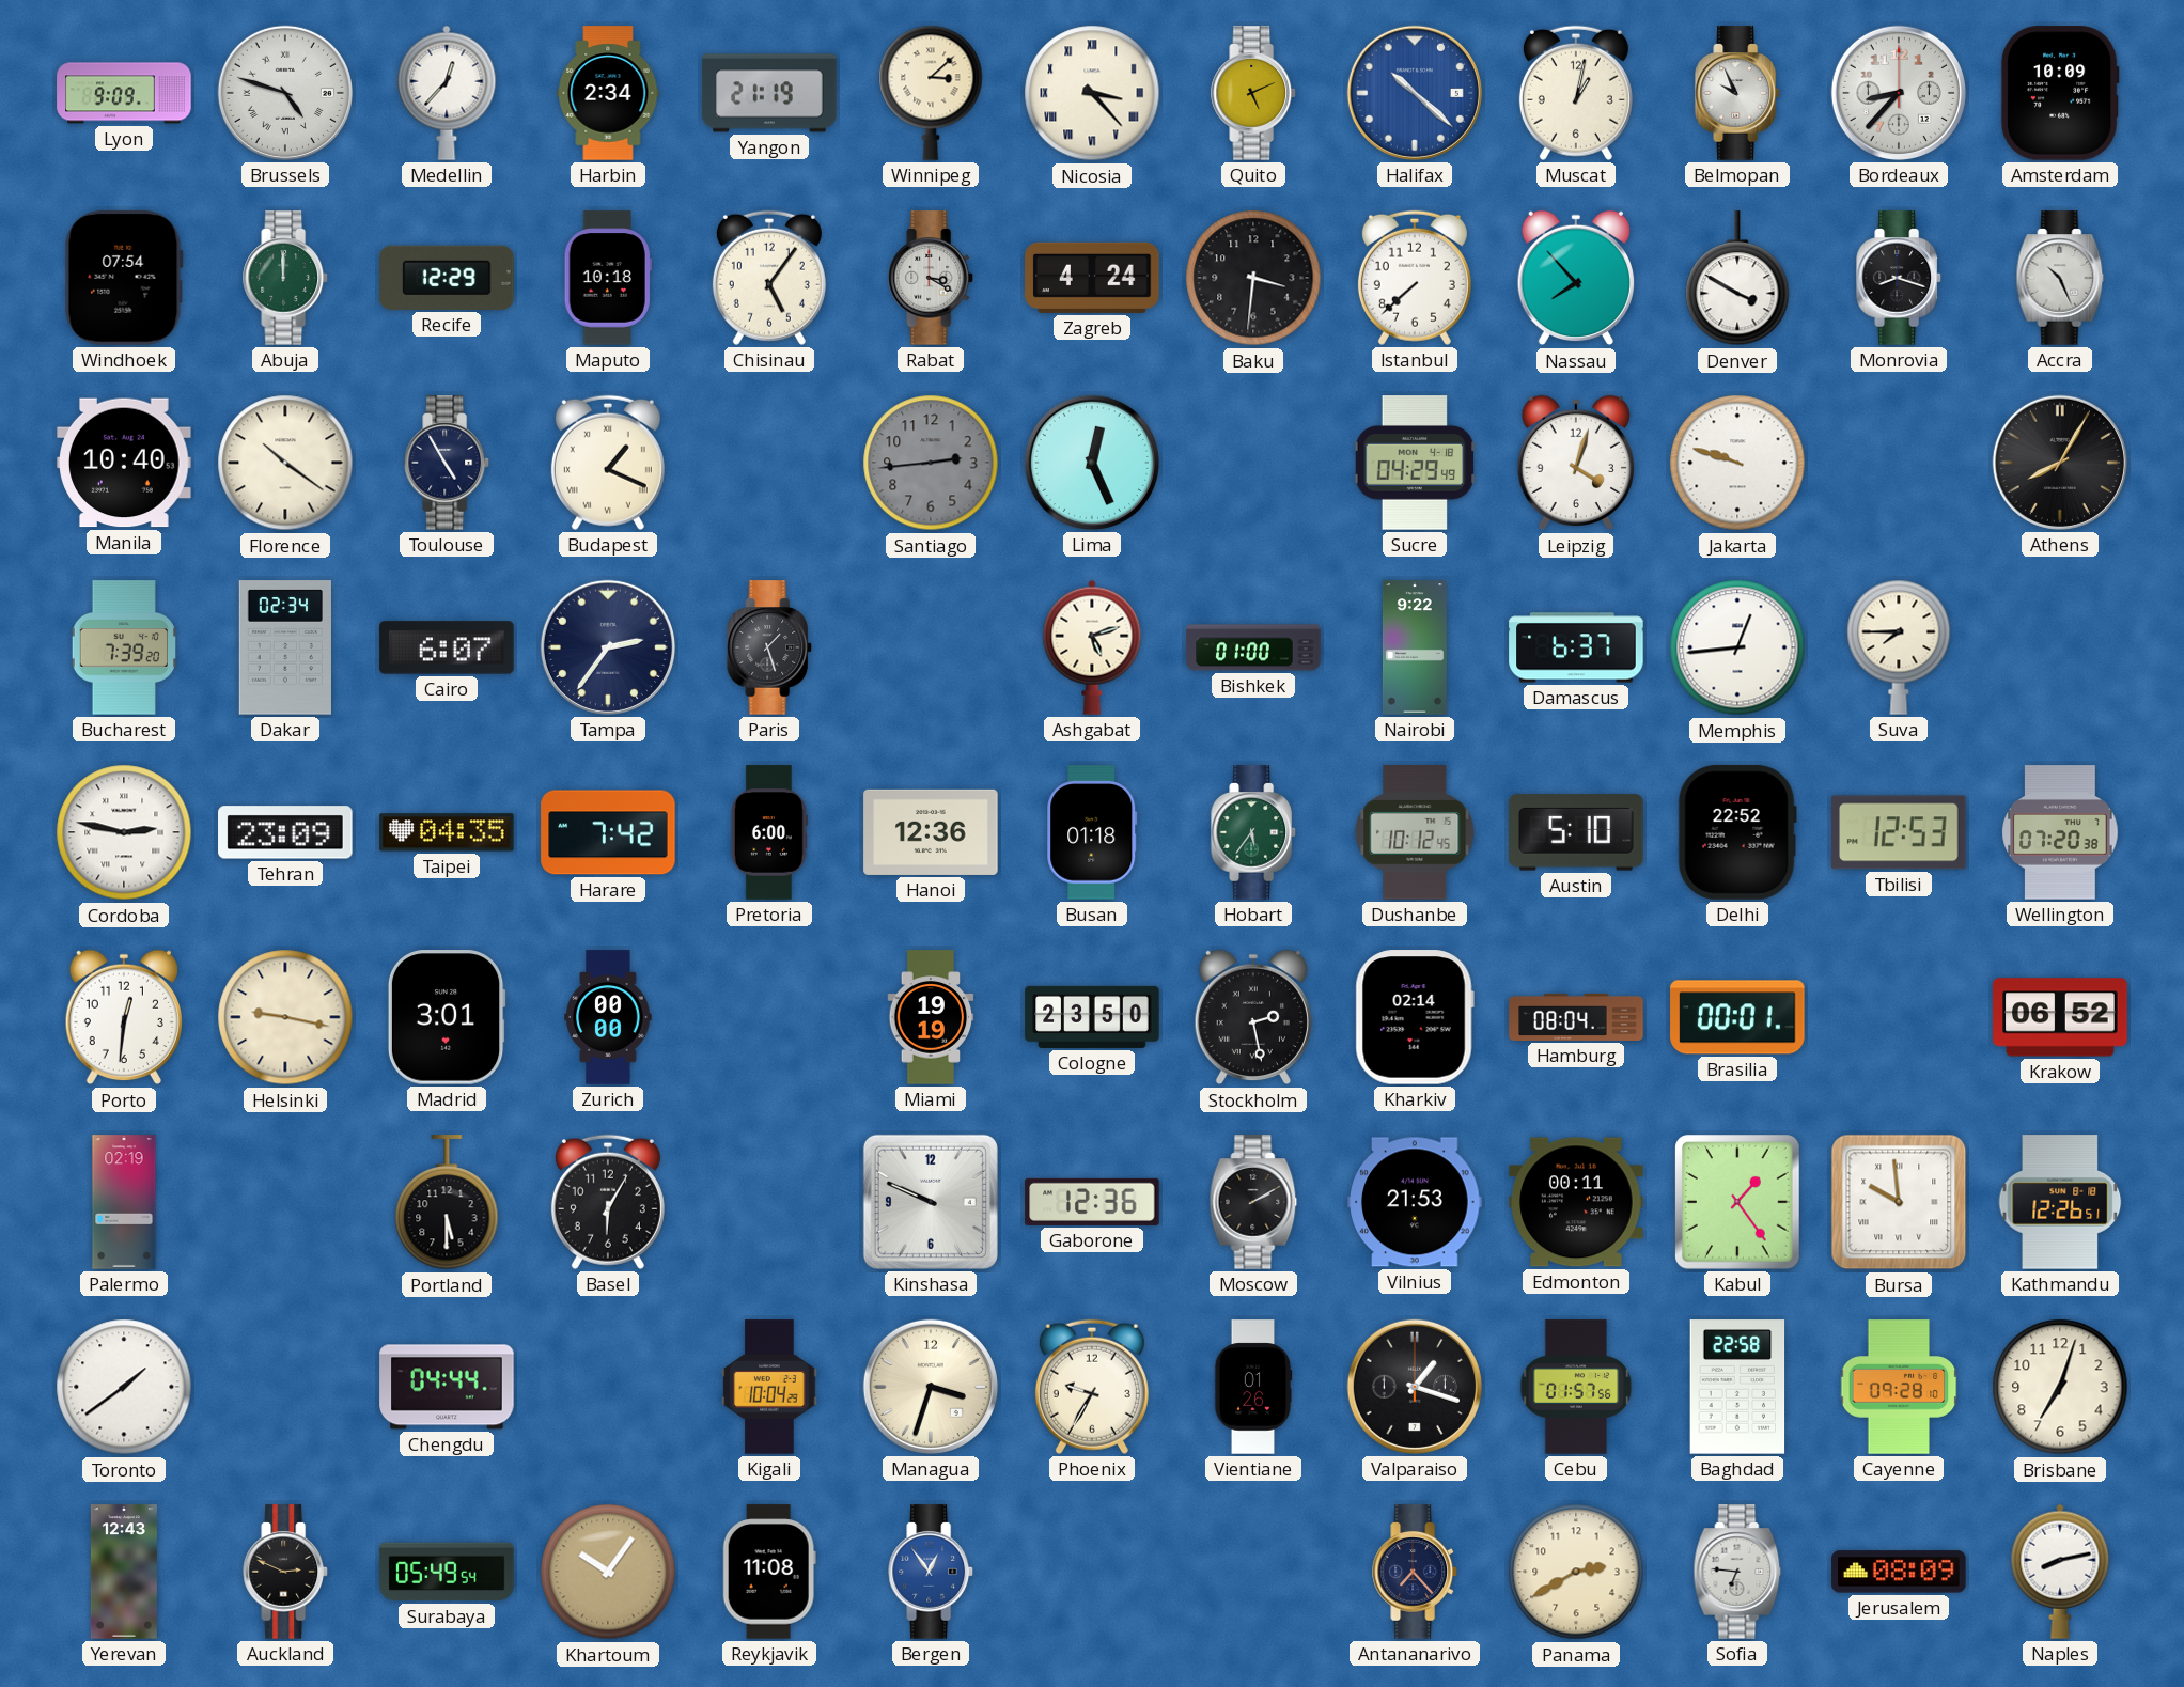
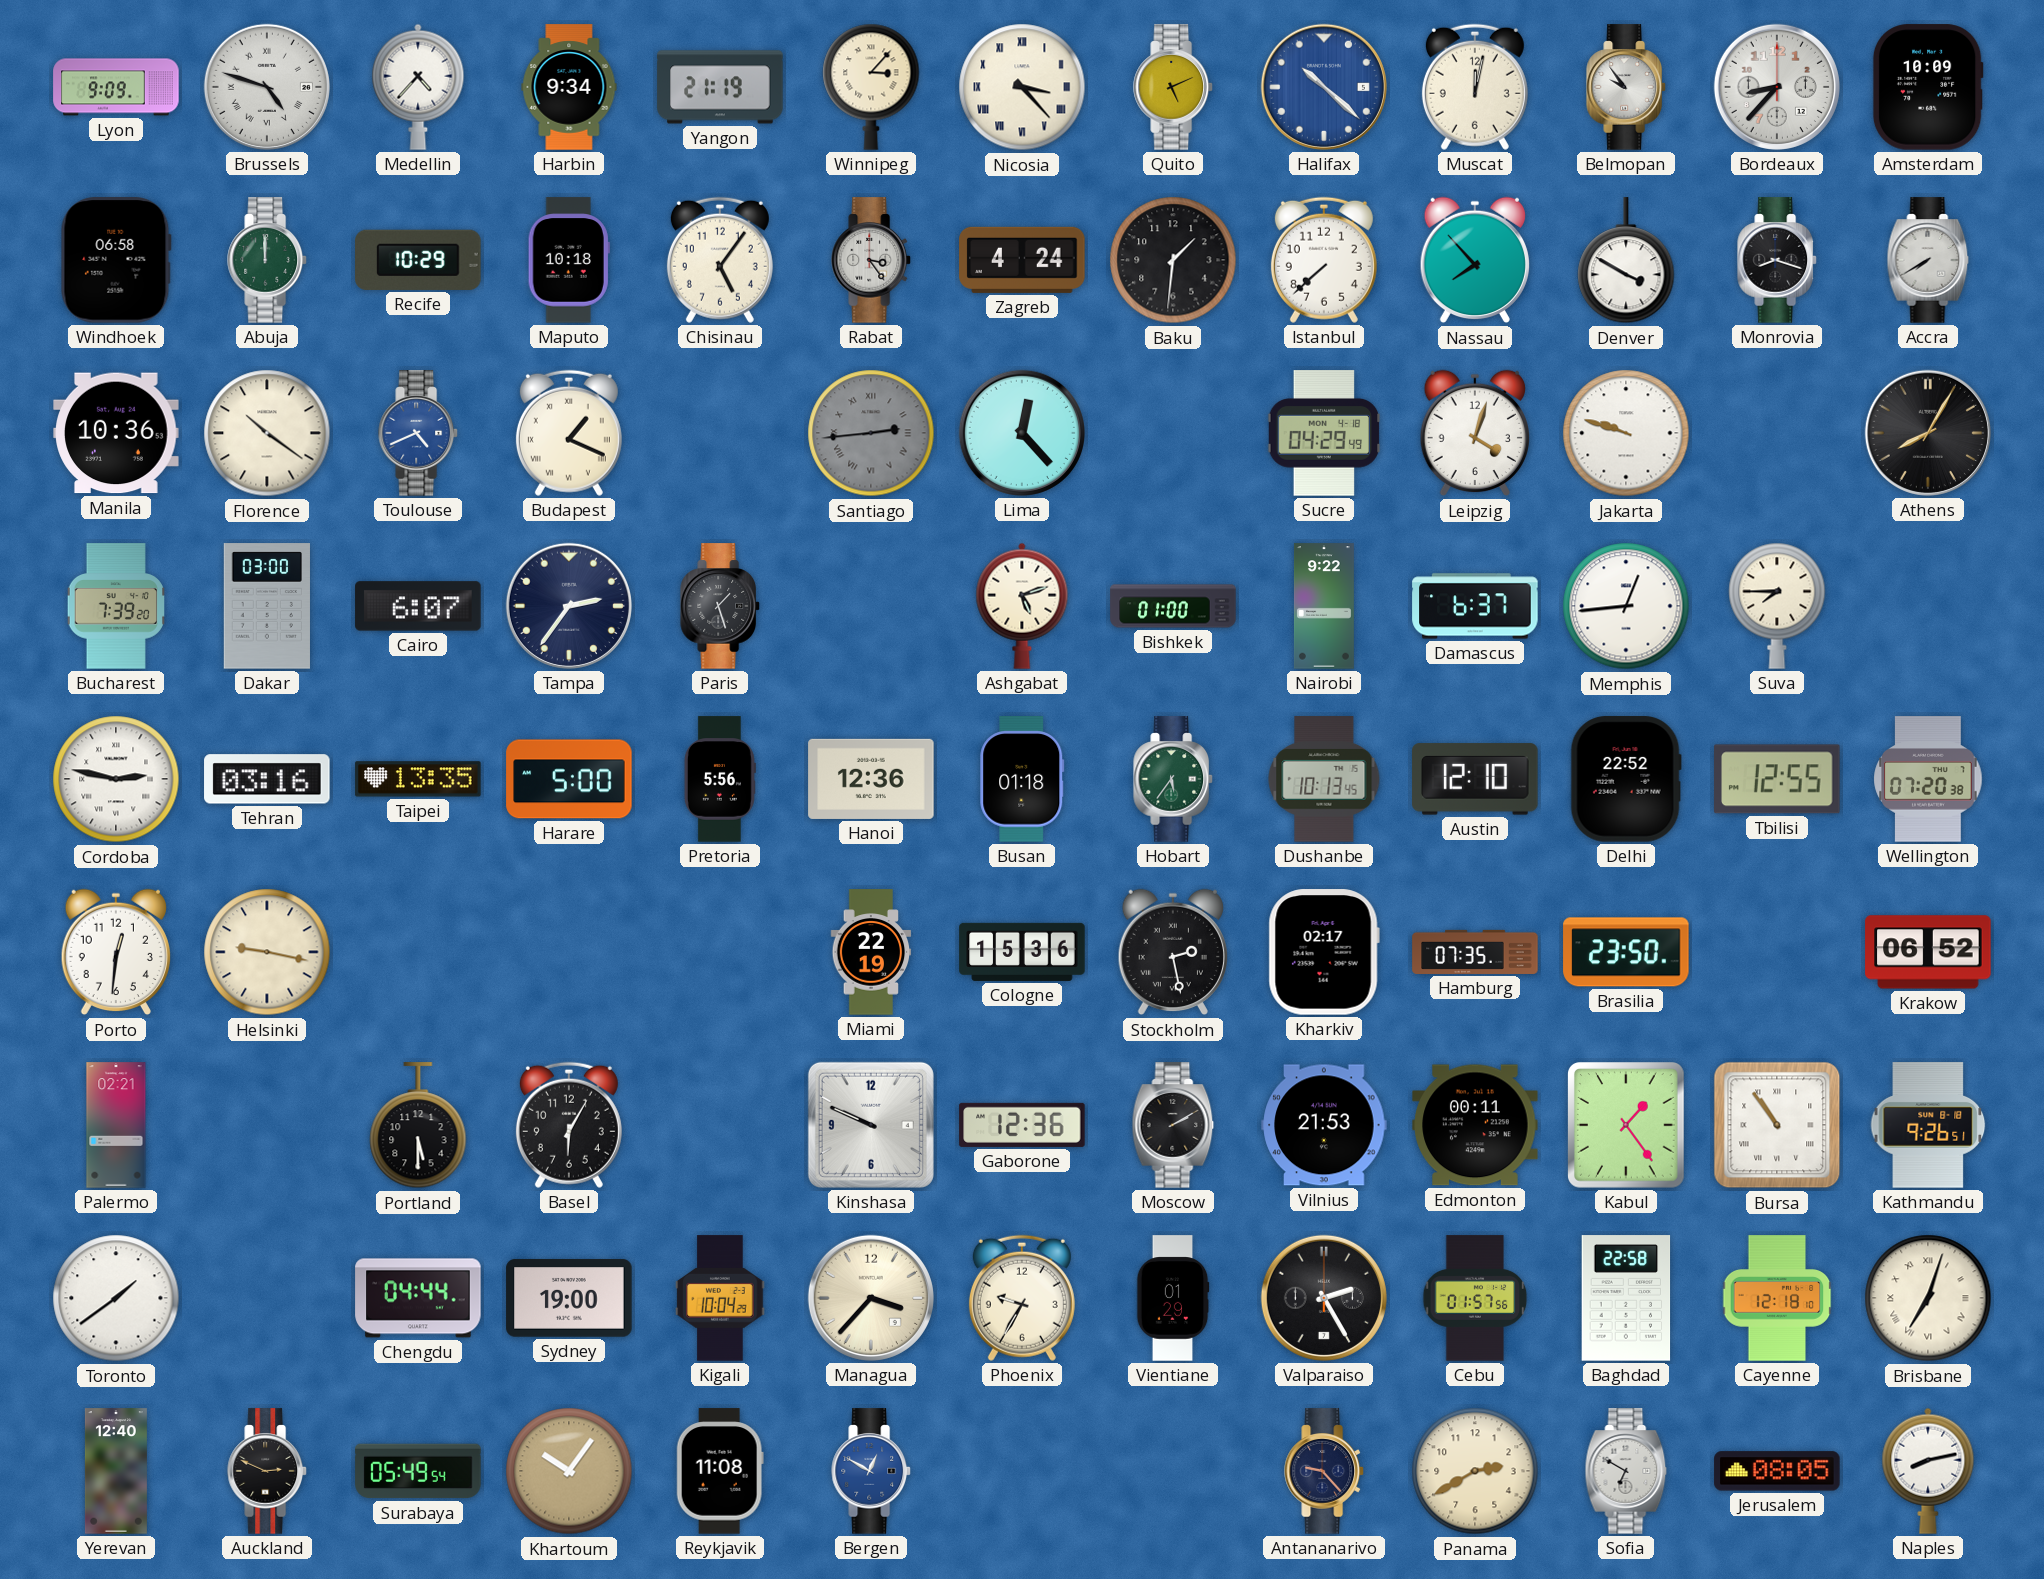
Medellin: 12:37 -> 4:37
Harbin: 2:34 -> 9:34
Winnipeg: 3:08 -> 3:07
Muscat: 1:02 -> 12:02
Belmopan: 9:56 -> 9:54
Windhoek: 07:54 -> 06:58
Recife: 12:29 -> 10:29
Rabat: 3:20 -> 3:24
Baku: 3:31 -> 1:31
Accra: 10:26 -> 7:40
Manila: 10:40 -> 10:36
Toulouse: 4:55 -> 4:41
Toulouse dial: navy -> blue
Santiago numerals: Arabic -> Roman
Lima: 12:26 -> 12:23
Dakar: 02:34 -> 03:00
Tehran: 23:09 -> 03:16
Taipei: 04:35 -> 13:35
Harare: 7:42 -> 5:00
Pretoria: 6:00 -> 5:56
Dushanbe: 10:12 -> 10:13
Austin: 5:10 -> 12:10
Tbilisi: 12:53 -> 12:55
Madrid: 3:01 -> none
Zurich: 00:00 -> none
Miami: 19:19 -> 22:19
Cologne: 23:50 -> 15:36
Kharkiv: 02:14 -> 02:17
Hamburg: 08:04 -> 07:35
Brasilia: 00:01 -> 23:50
Palermo: 02:19 -> 02:21
Bursa: 9:59 -> 10:54
Kathmandu: 12:26 -> 9:26
Sydney: none -> 19:00
Managua: 3:33 -> 3:37
Vientiane: 01:26 -> 01:29
Valparaiso: 1:18 -> 2:25
Cayenne: 09:28 -> 12:18
Brisbane numerals: Arabic -> Roman
Yerevan: 12:43 -> 12:40
Bergen: 12:54 -> 12:50
Antananarivo: 7:23 -> 9:23
Sofia: 6:46 -> 6:50
Jerusalem: 08:09 -> 08:05
